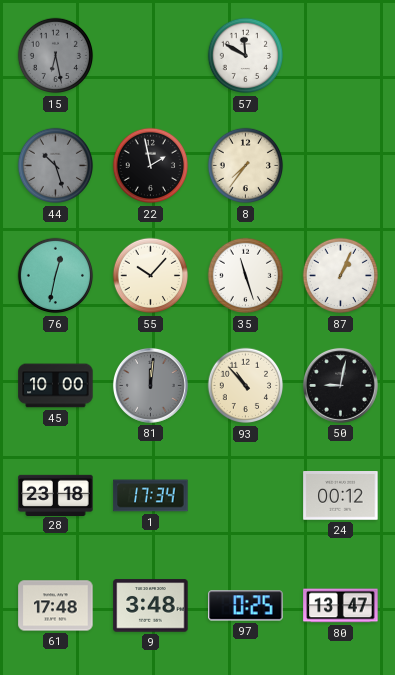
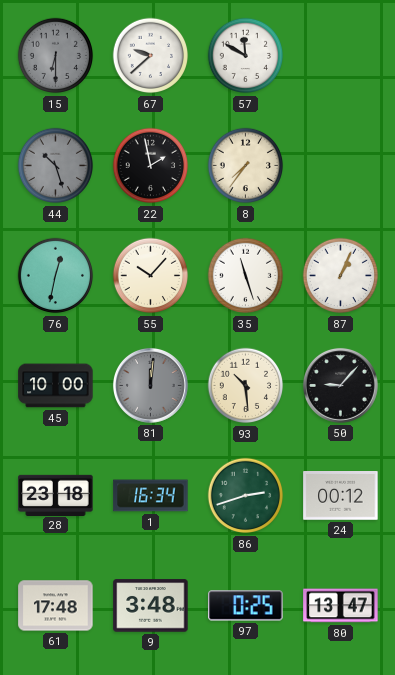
15: 6:28 -> 6:30
67: none -> 9:38
93: 10:53 -> 10:29
50: 9:02 -> 9:07
1: 17:34 -> 16:34
86: none -> 2:42
